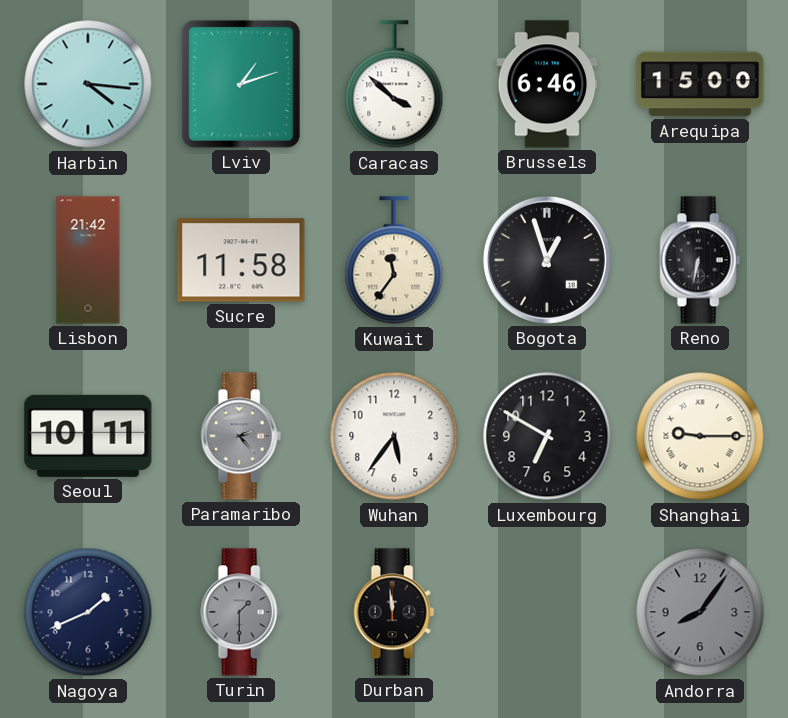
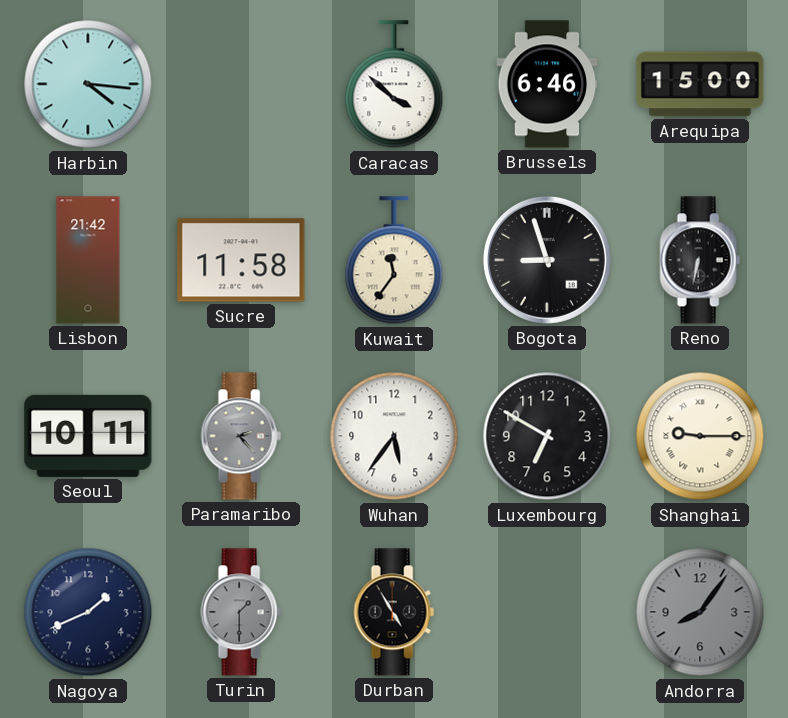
Lviv: 1:12 -> none
Bogota: 12:57 -> 8:57
Durban: 11:59 -> 4:55
